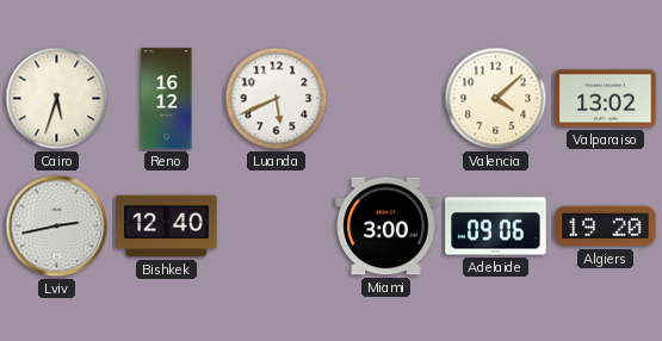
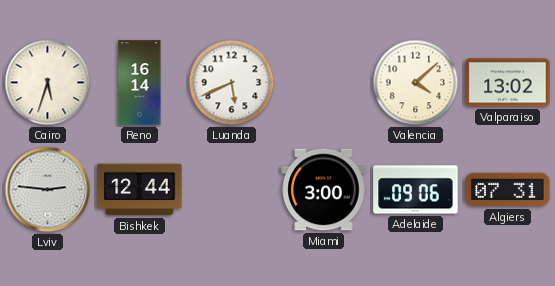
Reno: 16:12 -> 16:14
Lviv: 2:43 -> 2:46
Bishkek: 12:40 -> 12:44
Algiers: 19:20 -> 07:31
